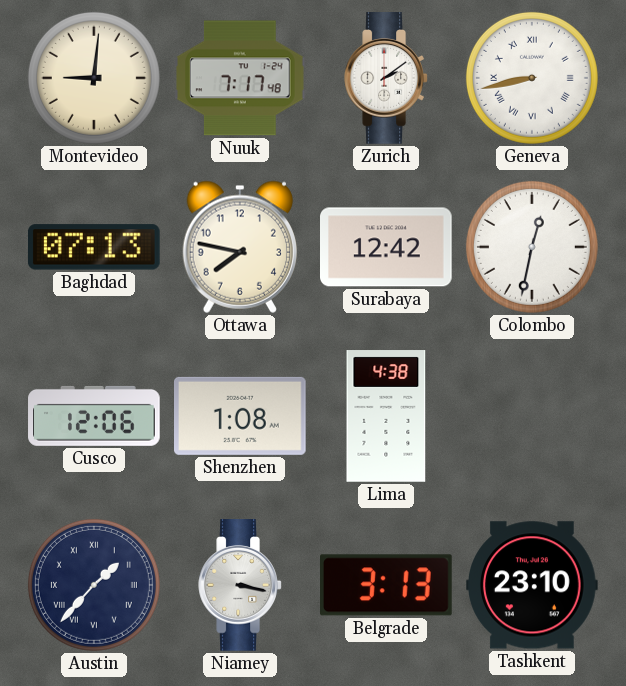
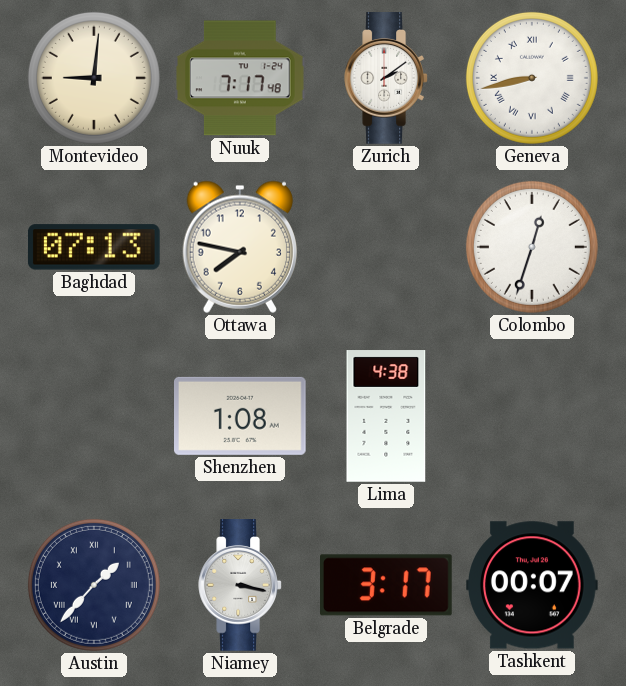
Surabaya: 12:42 -> none
Colombo: 12:32 -> 12:33
Cusco: 12:06 -> none
Belgrade: 3:13 -> 3:17
Tashkent: 23:10 -> 00:07
